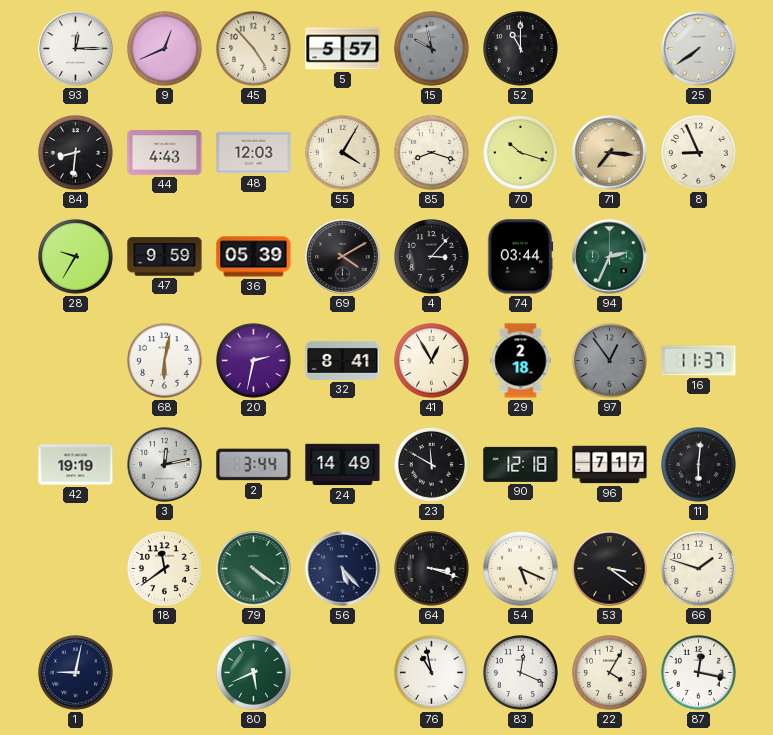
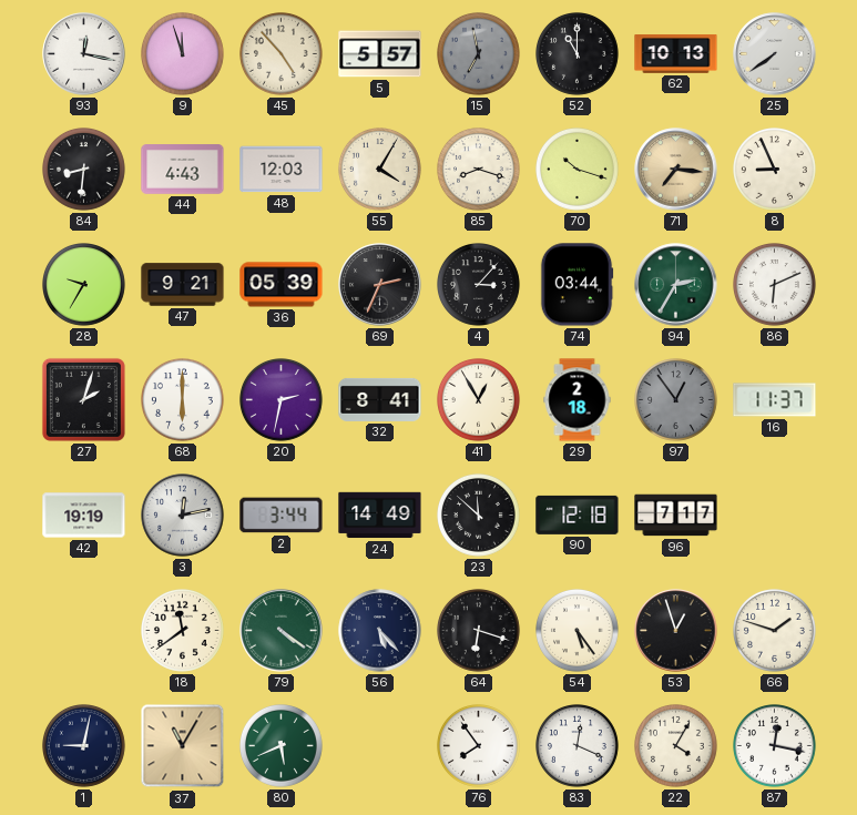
93: 12:15 -> 12:17
9: 12:41 -> 11:57
15: 9:58 -> 6:58
62: none -> 10:13
47: 9:59 -> 9:21
69: 4:10 -> 2:34
94: 2:34 -> 2:35
86: none -> 6:11
27: none -> 2:03
68: 6:02 -> 6:00
23: 11:50 -> 11:52
11: 6:01 -> none
64: 3:18 -> 6:18
54: 5:19 -> 5:24
53: 3:21 -> 12:57
37: none -> 11:05
76: 10:58 -> 7:54
